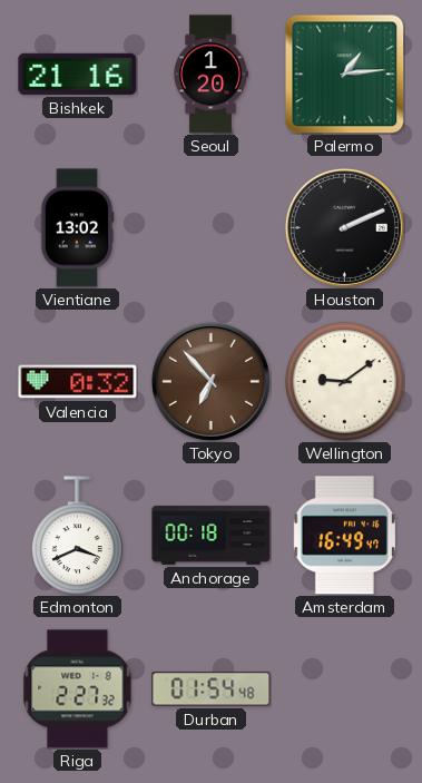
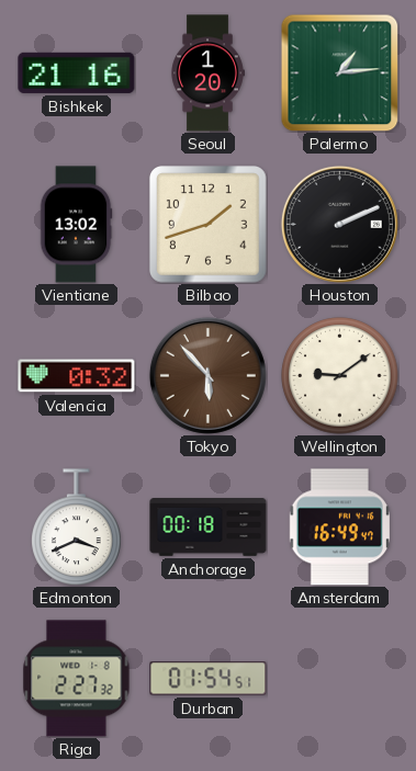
Bilbao: none -> 1:42
Tokyo: 6:53 -> 5:53
Durban: 01:54:48 -> 01:54:51
